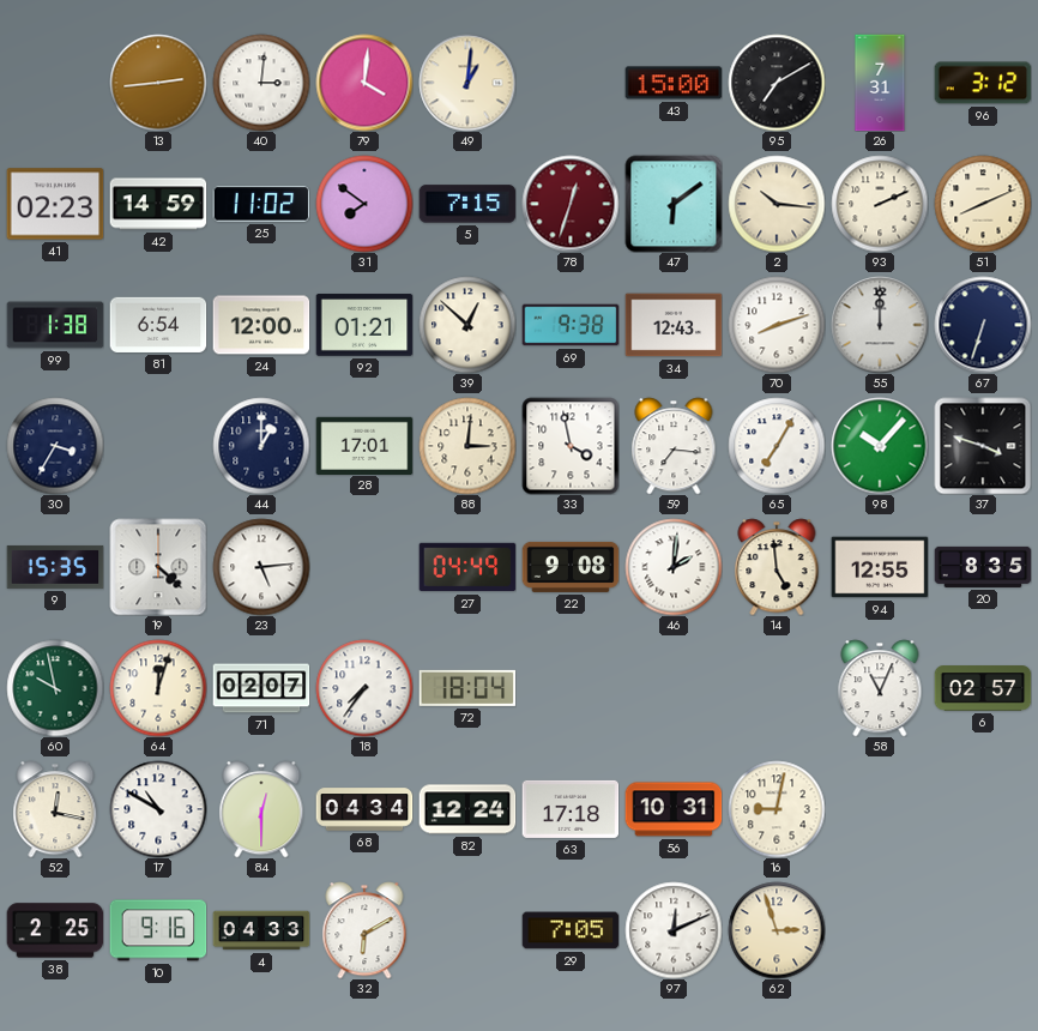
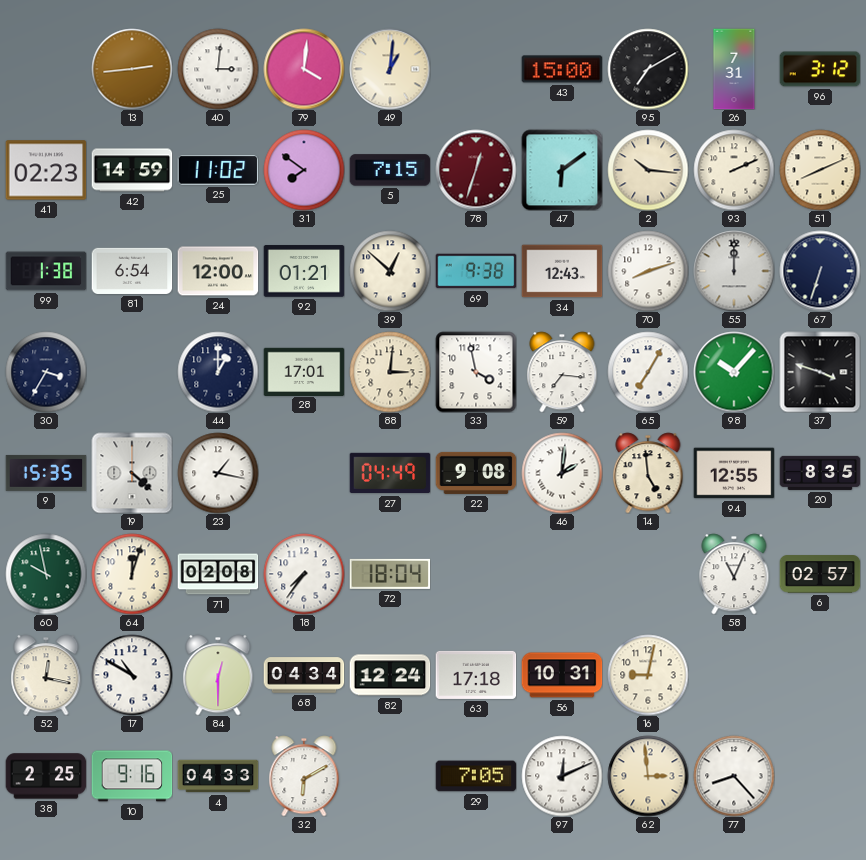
23: 5:14 -> 1:17
71: 02:07 -> 02:08
62: 2:57 -> 2:59
77: none -> 8:23
